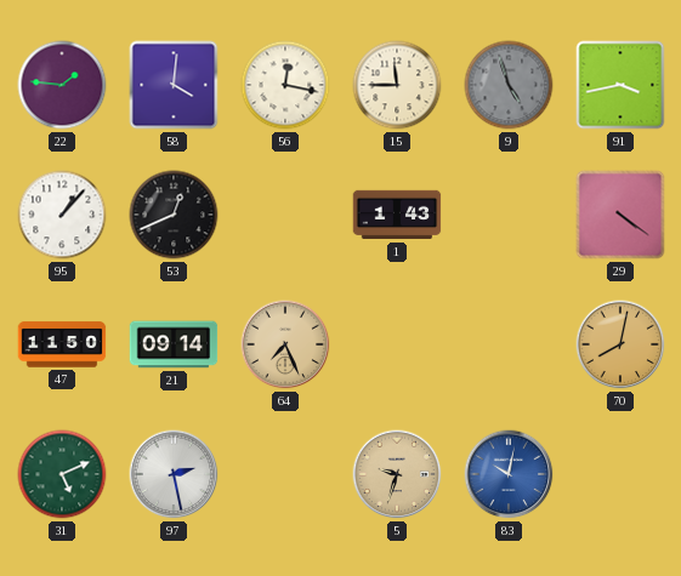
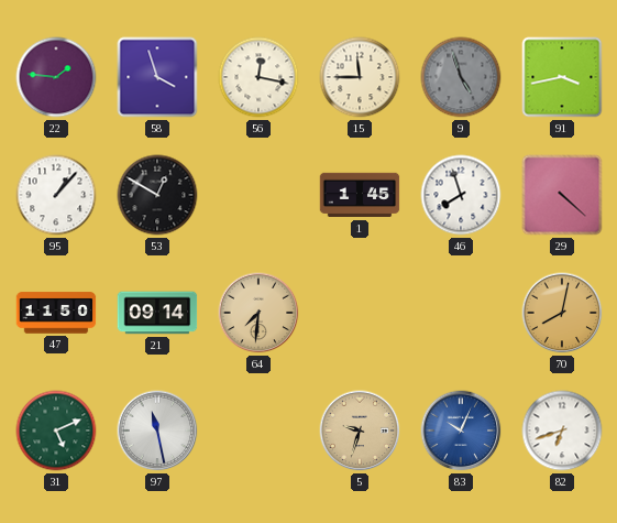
58: 4:01 -> 3:57
53: 12:41 -> 12:50
1: 1:43 -> 1:45
46: none -> 7:57
29: 4:21 -> 4:22
64: 7:26 -> 7:31
97: 2:28 -> 11:28
83: 10:02 -> 10:04
82: none -> 6:42
